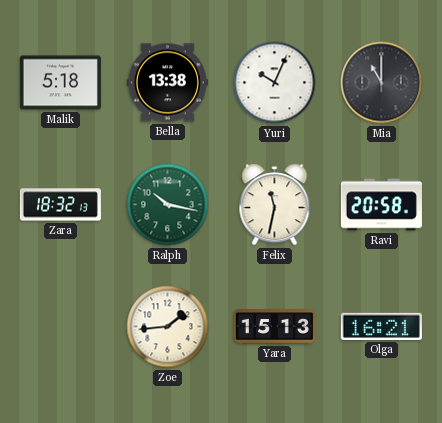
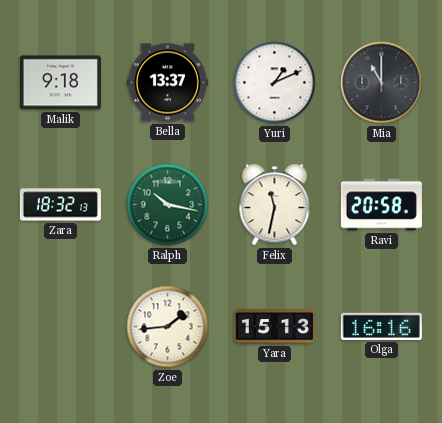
Malik: 5:18 -> 9:18
Bella: 13:38 -> 13:37
Yuri: 10:04 -> 1:11
Olga: 16:21 -> 16:16
